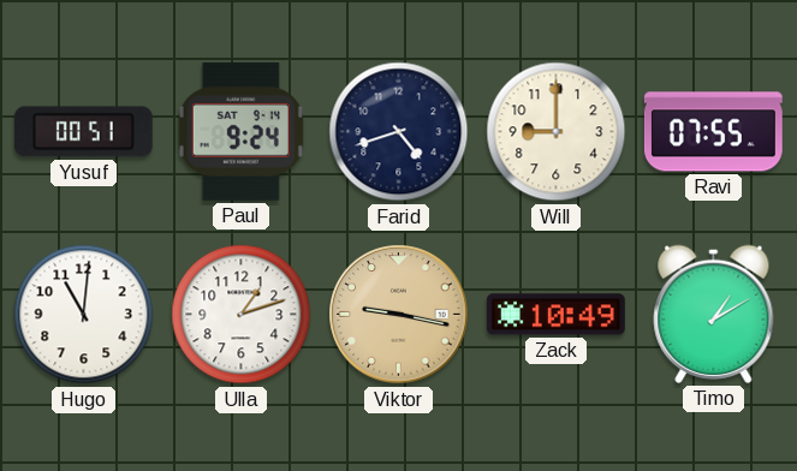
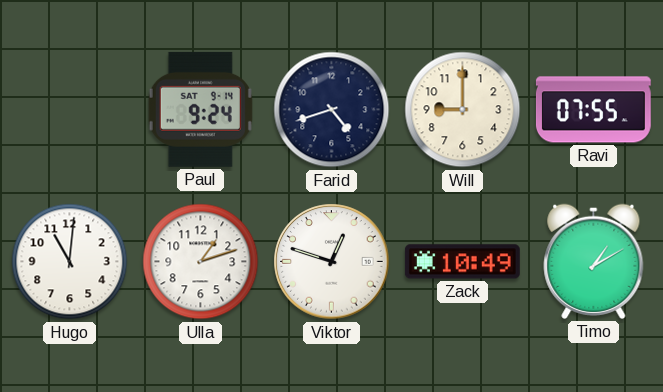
Yusuf: 00:51 -> none
Viktor: 9:17 -> 12:48
Viktor dial: champagne -> white
